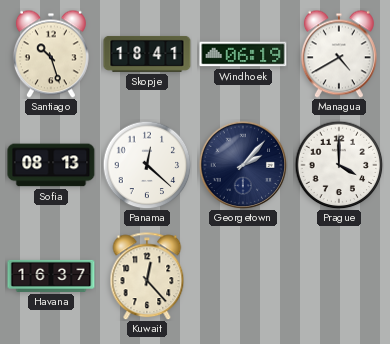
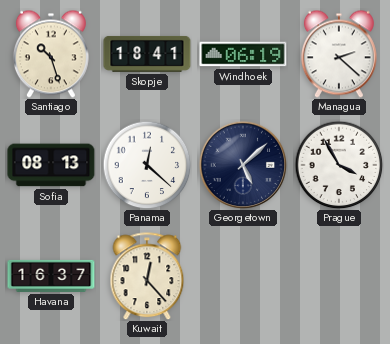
Managua: 4:40 -> 2:22
Georgetown: 2:07 -> 5:08
Prague: 4:00 -> 3:55
